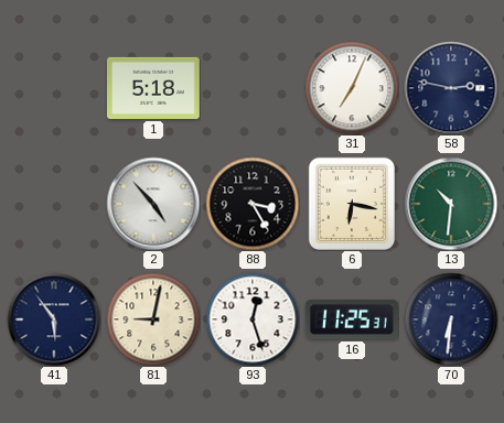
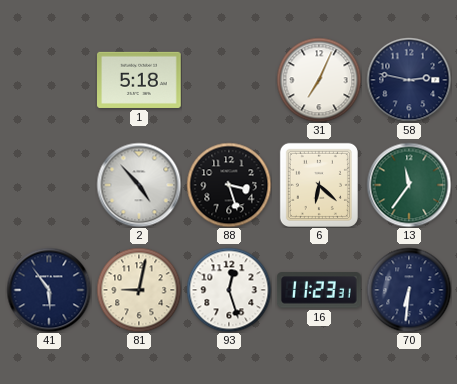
88: 3:25 -> 3:27
6: 6:17 -> 6:22
13: 10:31 -> 11:36
16: 11:25 -> 11:23
